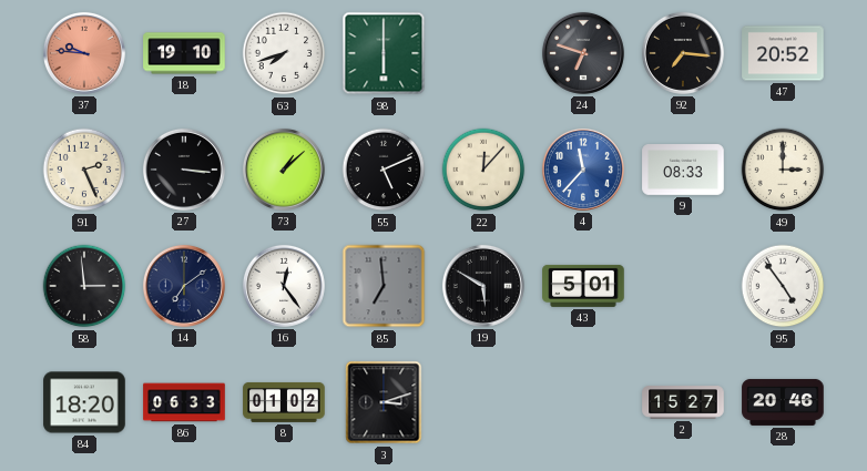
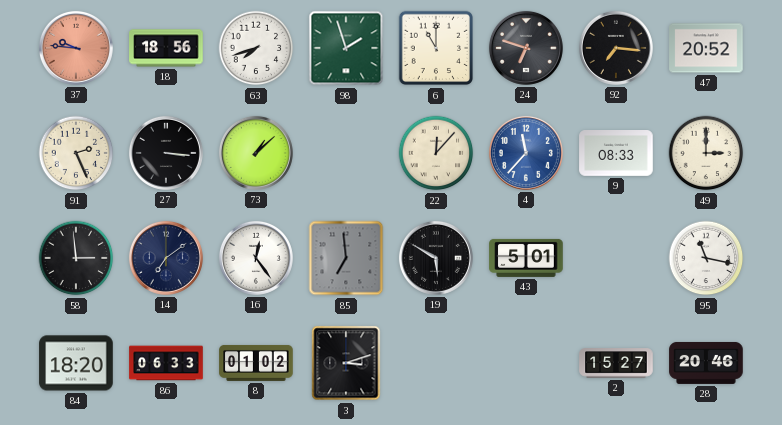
18: 19:10 -> 18:56
98: 6:00 -> 1:57
6: none -> 11:00
55: 5:11 -> none
95: 4:54 -> 11:17
